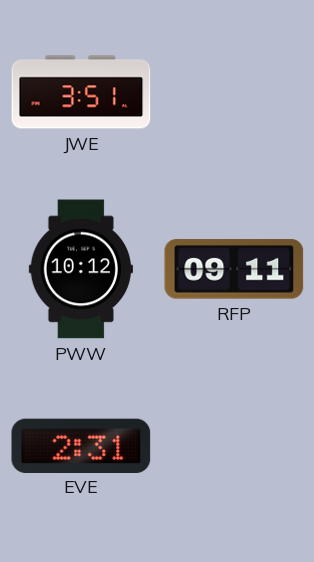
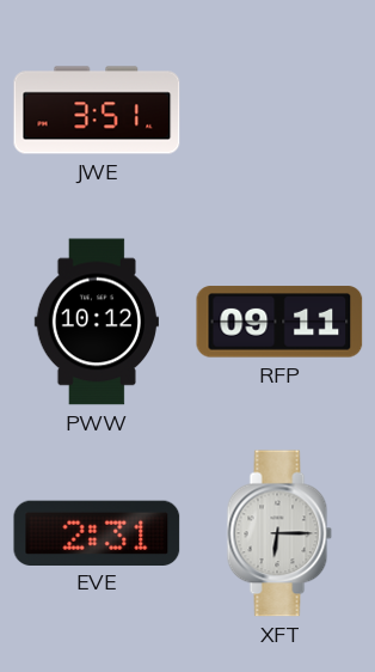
XFT: none -> 6:15
